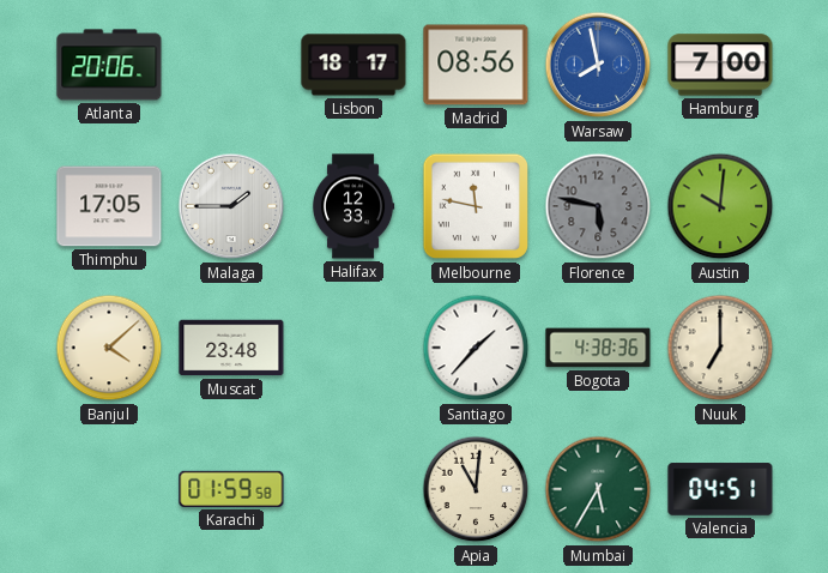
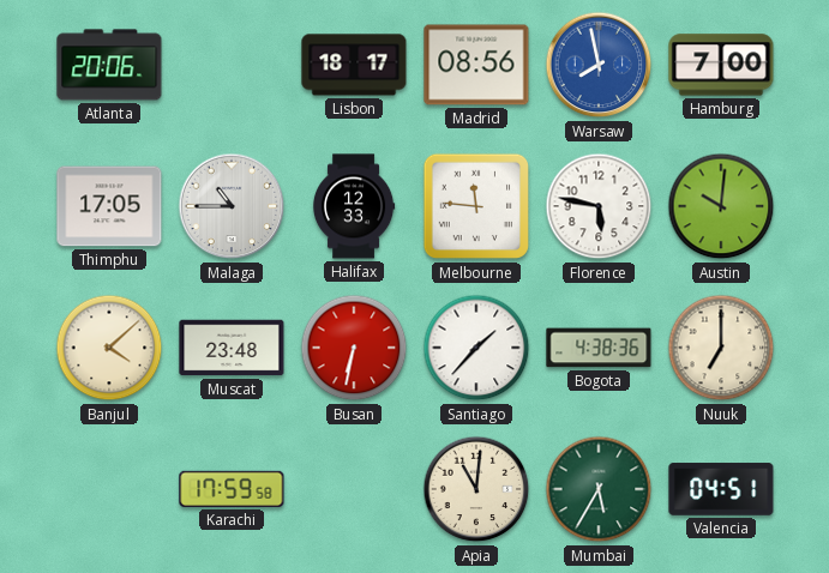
Malaga: 1:45 -> 10:45
Melbourne: 11:47 -> 11:46
Florence dial: grey -> white
Busan: none -> 6:32
Karachi: 01:59 -> 17:59
